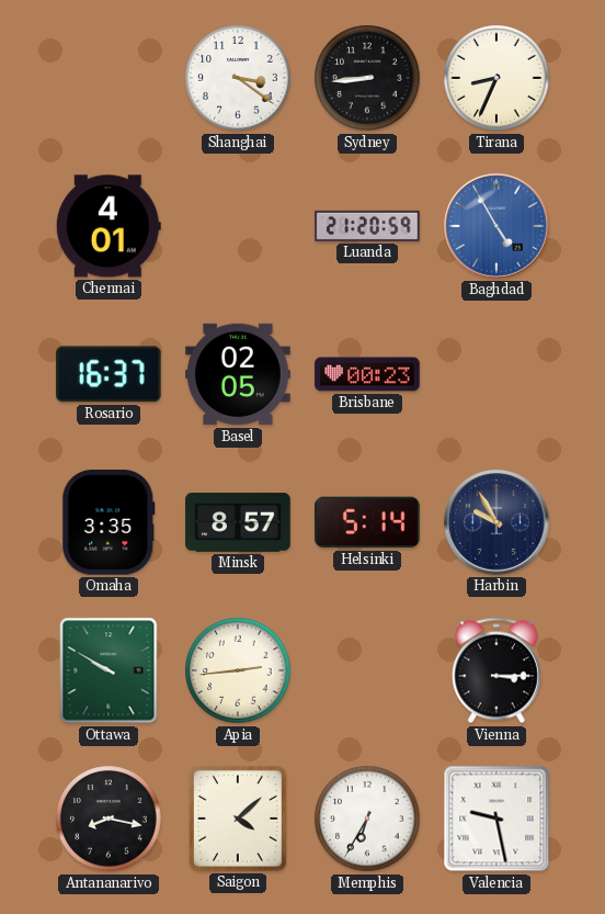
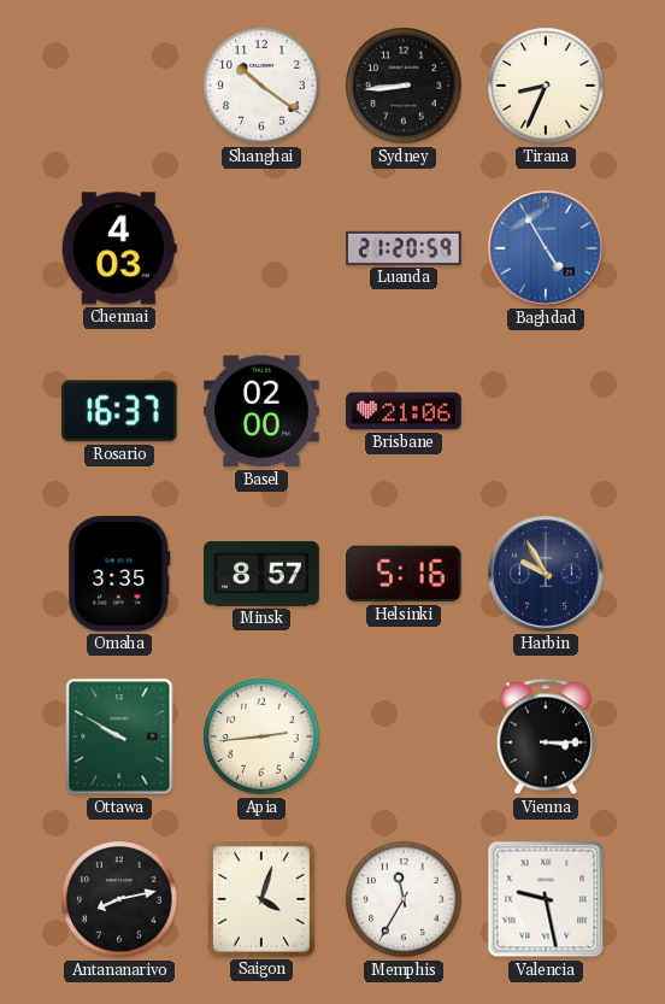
Shanghai: 3:21 -> 10:21
Chennai: 4:01 -> 4:03
Basel: 02:05 -> 02:00
Brisbane: 00:23 -> 21:06
Helsinki: 5:14 -> 5:16
Antananarivo: 8:17 -> 8:13
Saigon: 4:08 -> 4:03
Memphis: 6:35 -> 11:35
